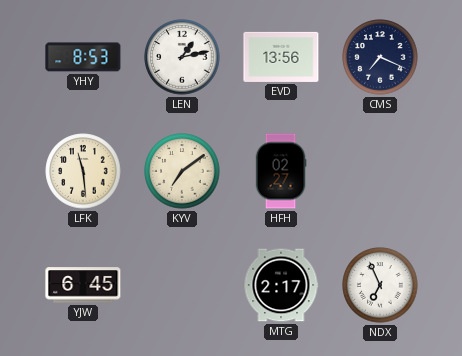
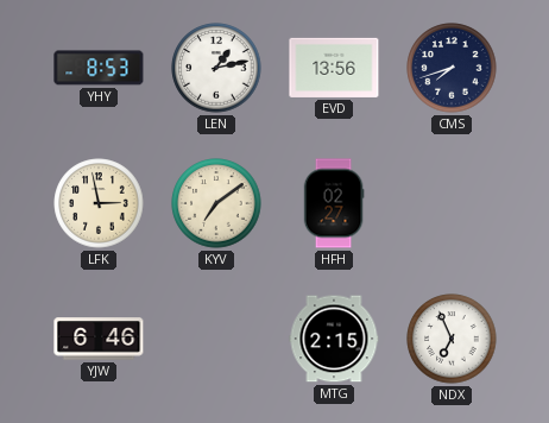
CMS: 7:19 -> 7:42
LFK: 11:29 -> 2:58
YJW: 6:45 -> 6:46
MTG: 2:17 -> 2:15
